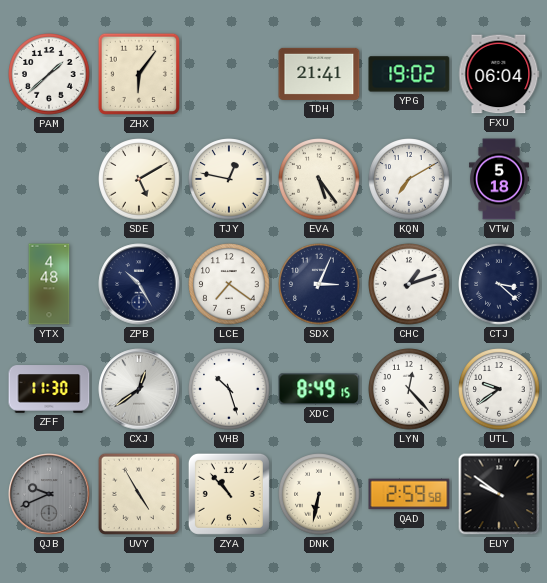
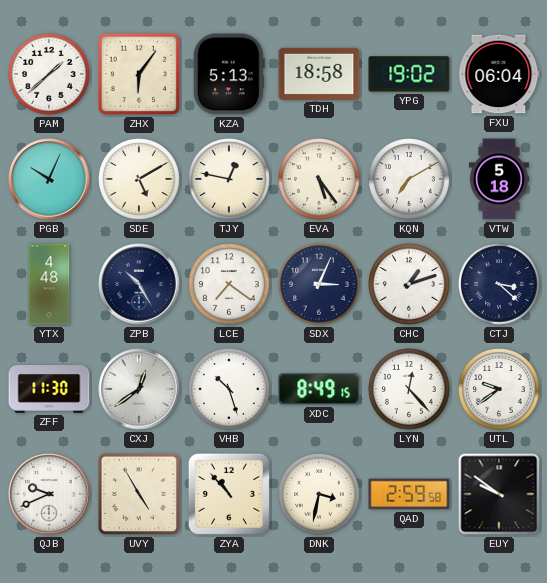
KZA: none -> 5:13
TDH: 21:41 -> 18:58
PGB: none -> 10:04
QJB dial: grey -> white
DNK: 6:32 -> 3:32
